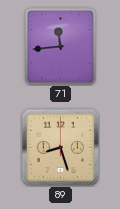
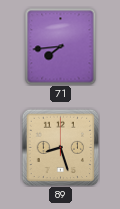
71: 11:44 -> 7:44
